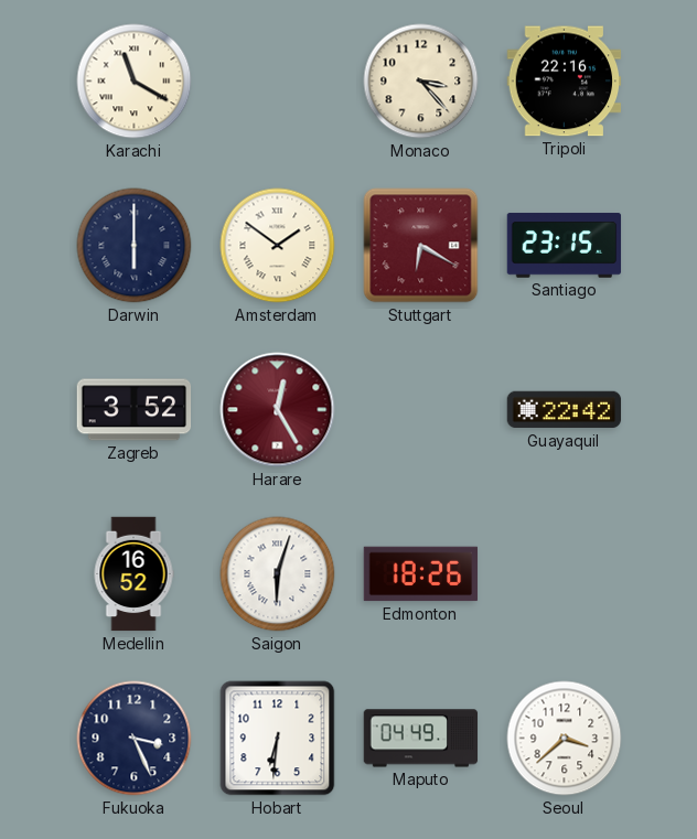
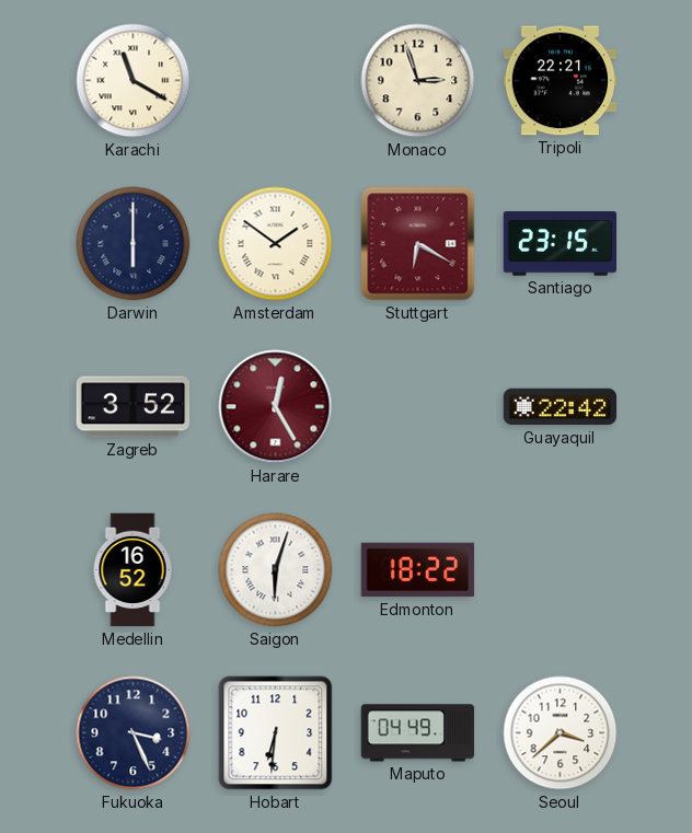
Monaco: 3:23 -> 2:57
Tripoli: 22:16 -> 22:21
Edmonton: 18:26 -> 18:22
